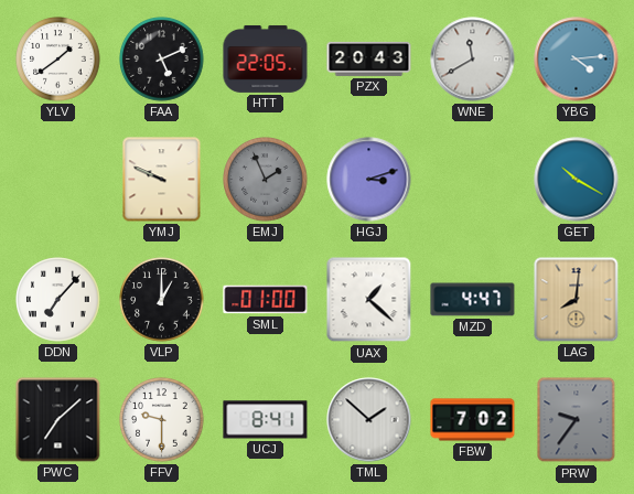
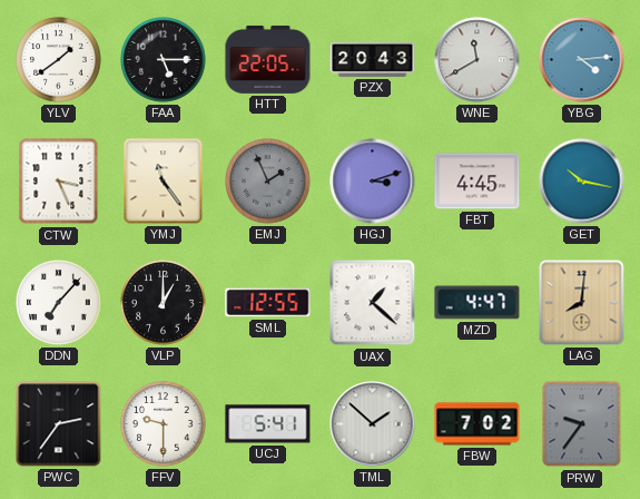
FAA: 5:11 -> 5:15
CTW: none -> 3:26
YMJ: 9:49 -> 11:24
FBT: none -> 4:45
GET: 10:20 -> 10:17
SML: 01:00 -> 12:55
PWC: 7:08 -> 2:36
UCJ: 8:41 -> 5:41
